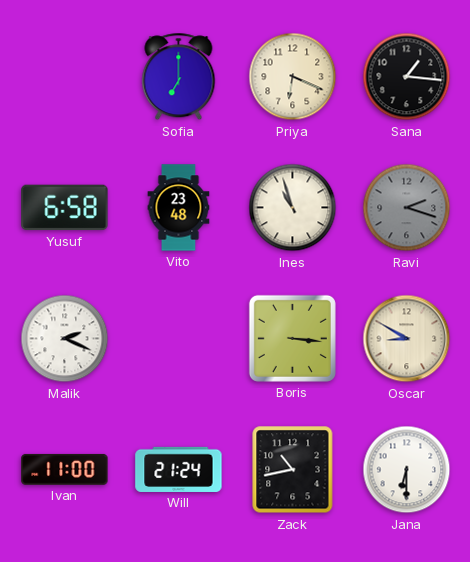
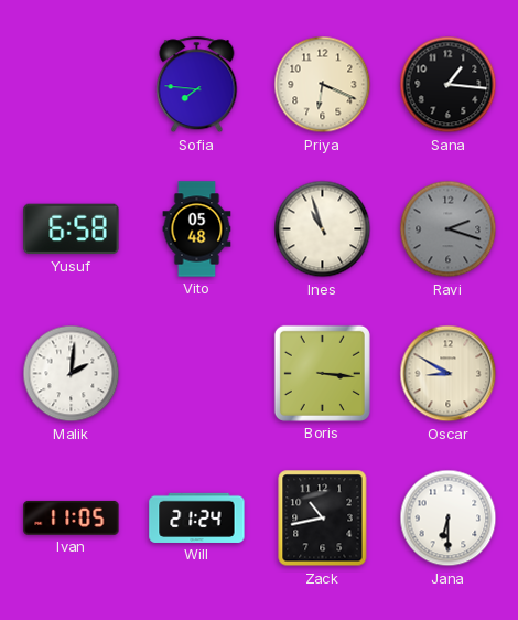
Sofia: 7:00 -> 7:46
Vito: 23:48 -> 05:48
Malik: 2:19 -> 2:01
Ivan: 11:00 -> 11:05
